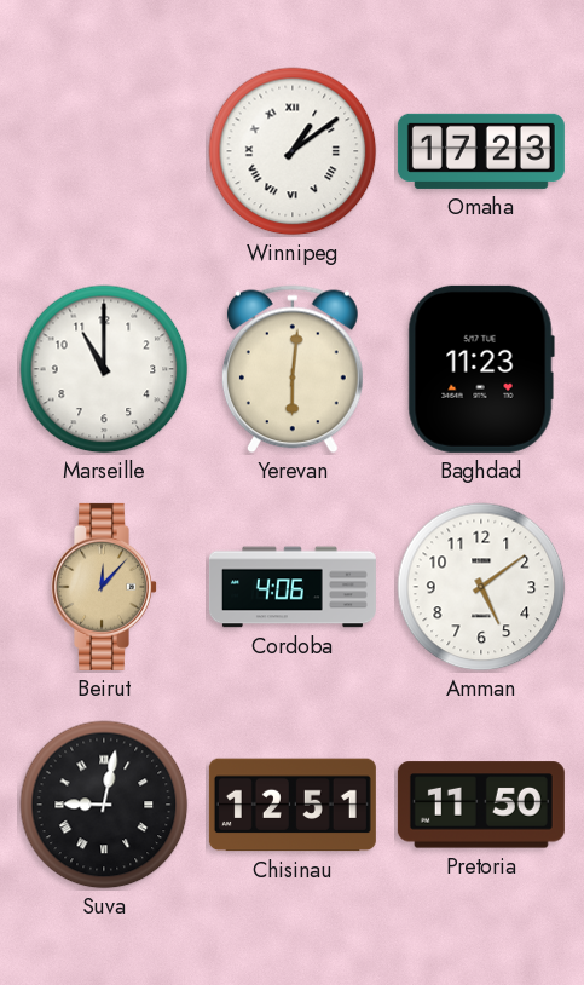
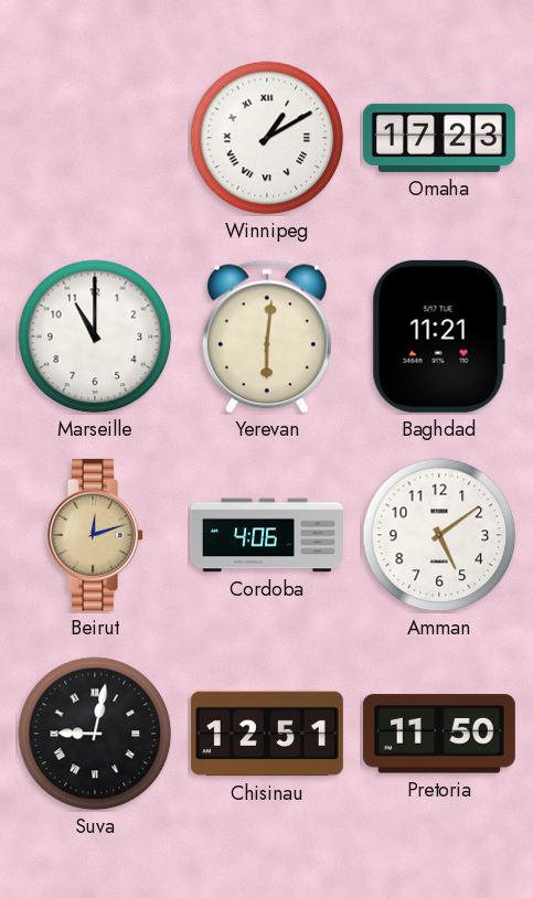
Winnipeg: 1:09 -> 1:10
Baghdad: 11:23 -> 11:21
Beirut: 12:07 -> 12:12
